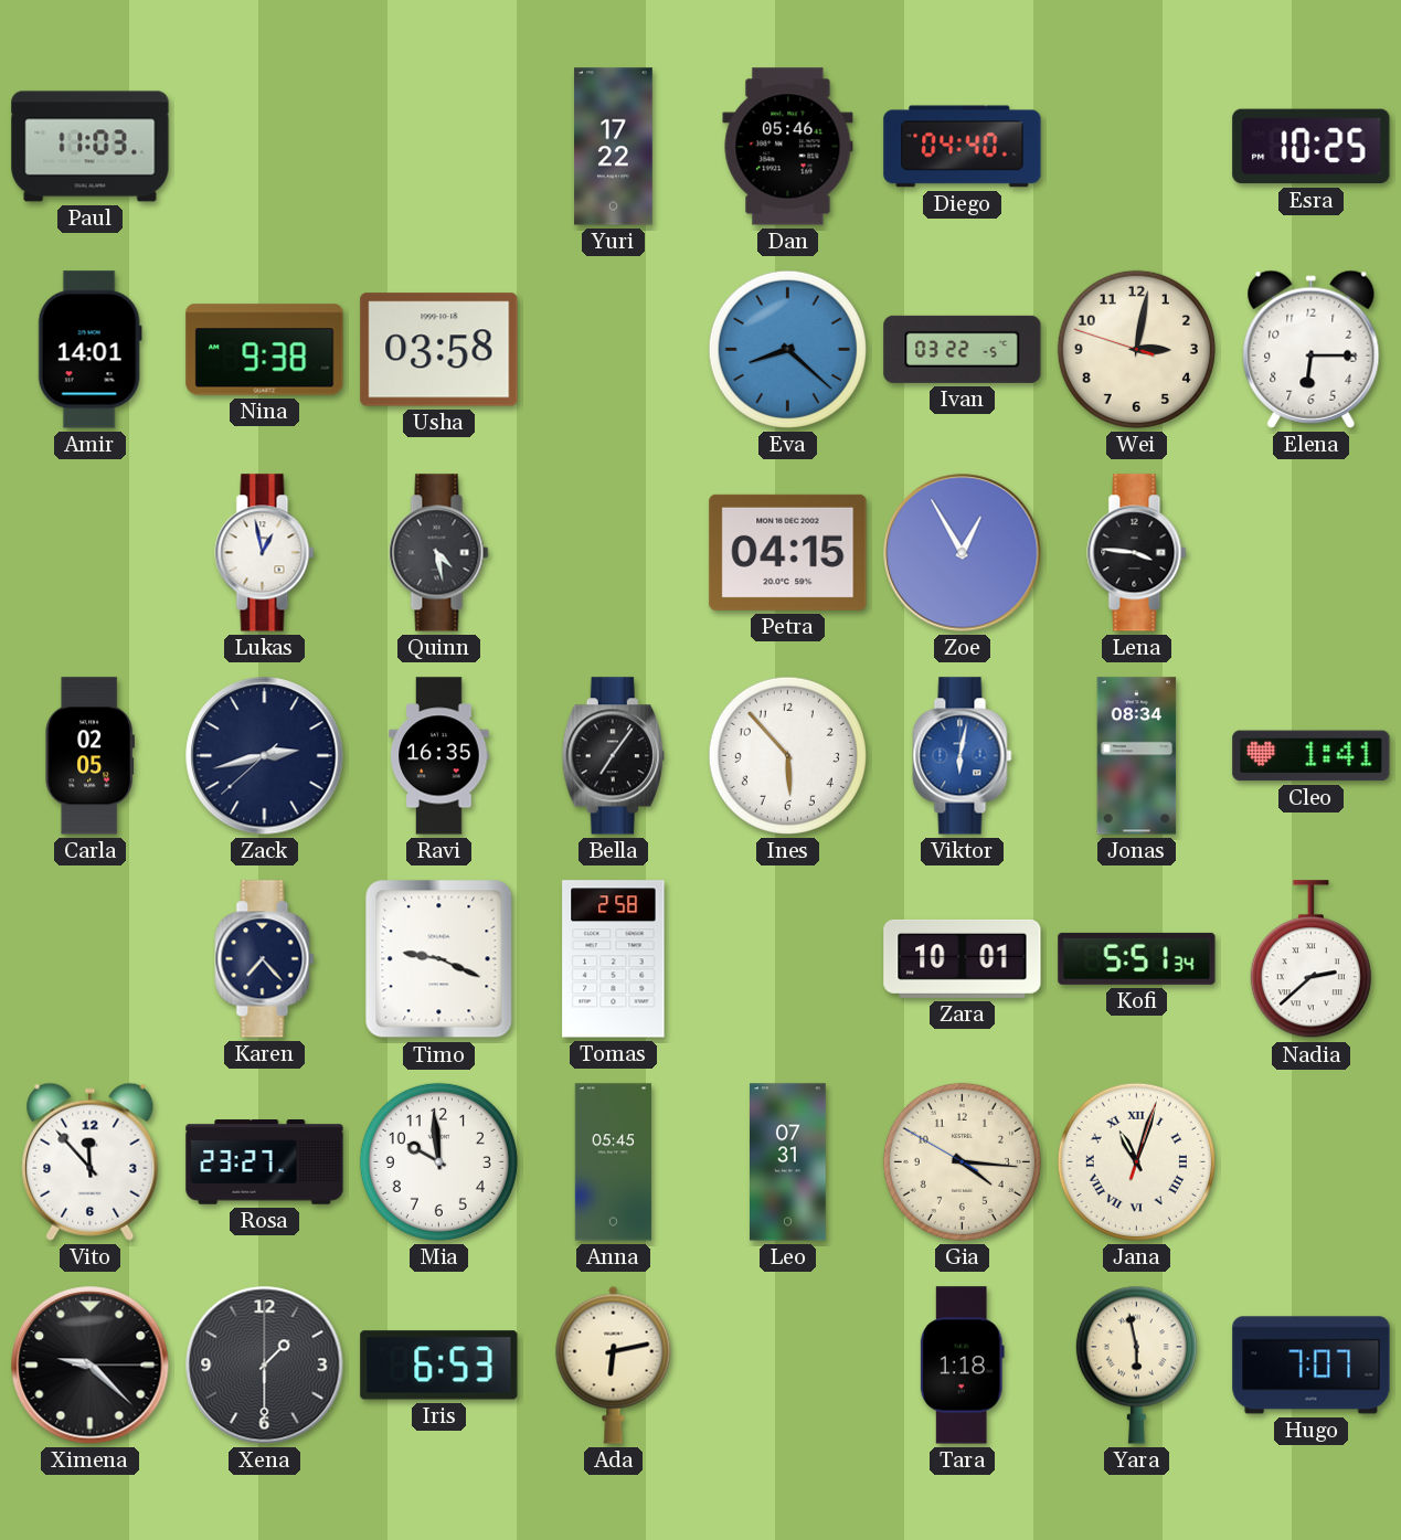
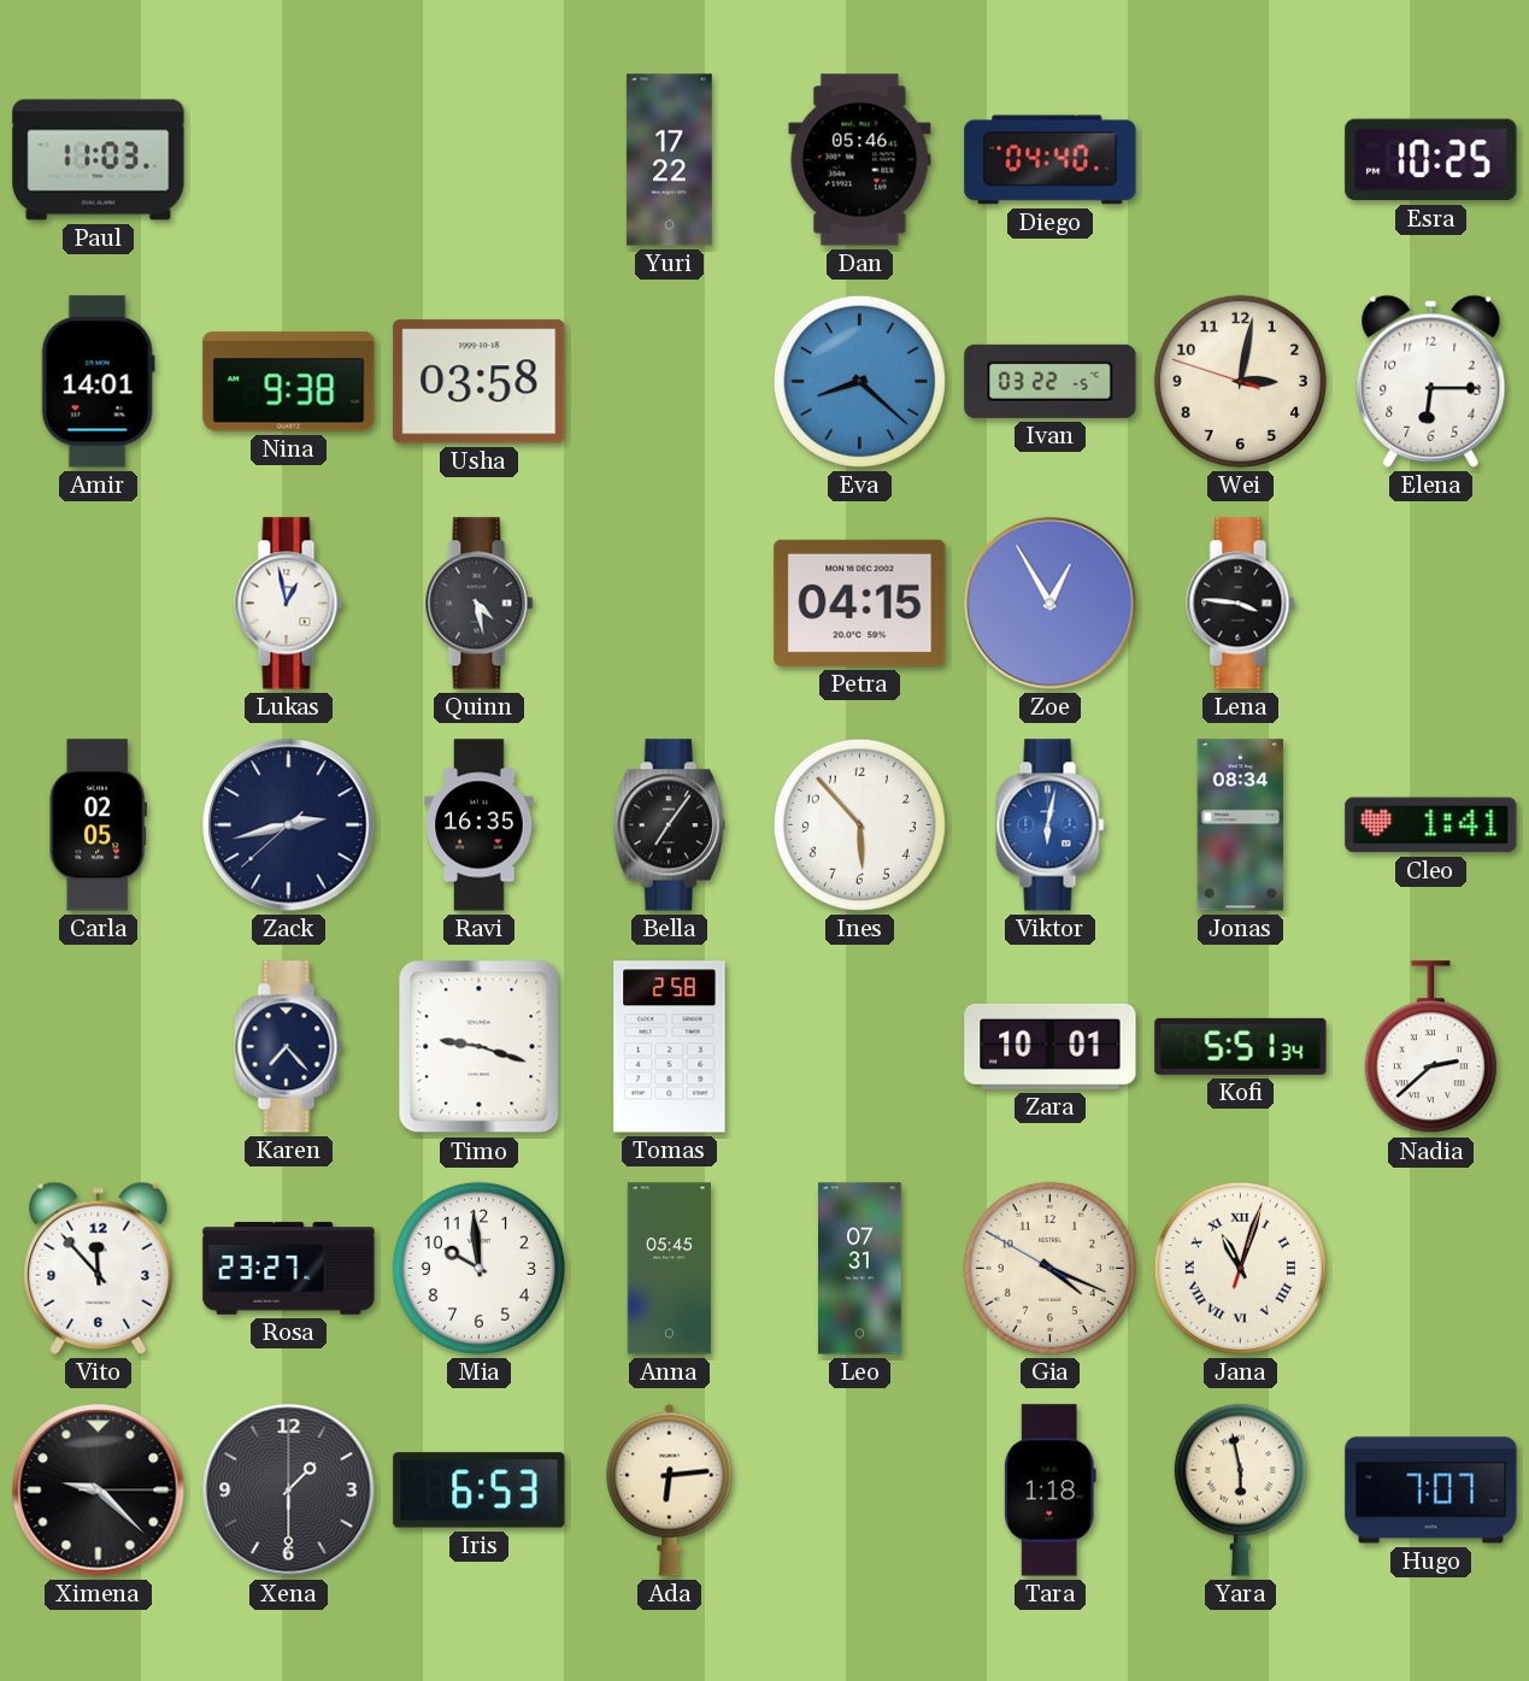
Timo: 9:19 -> 9:18
Gia: 4:15 -> 4:18
Ada: 6:13 -> 6:14
